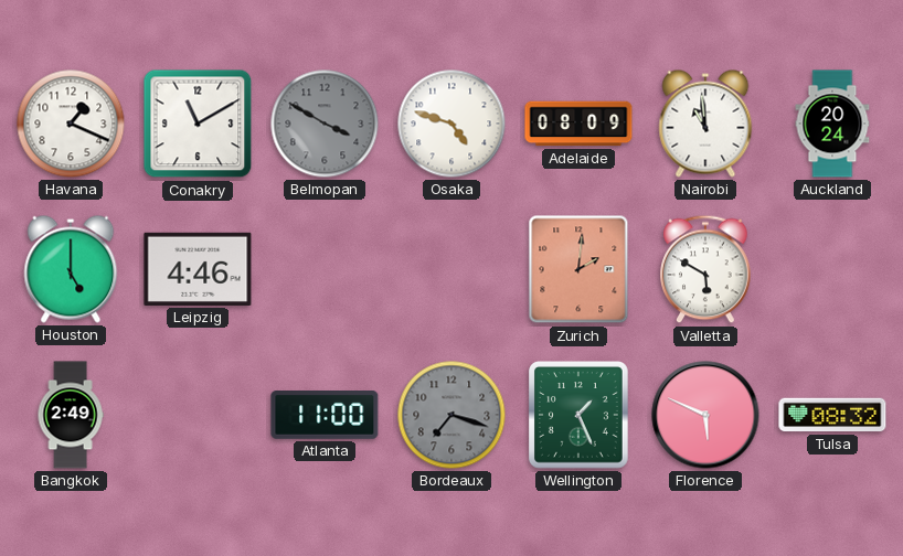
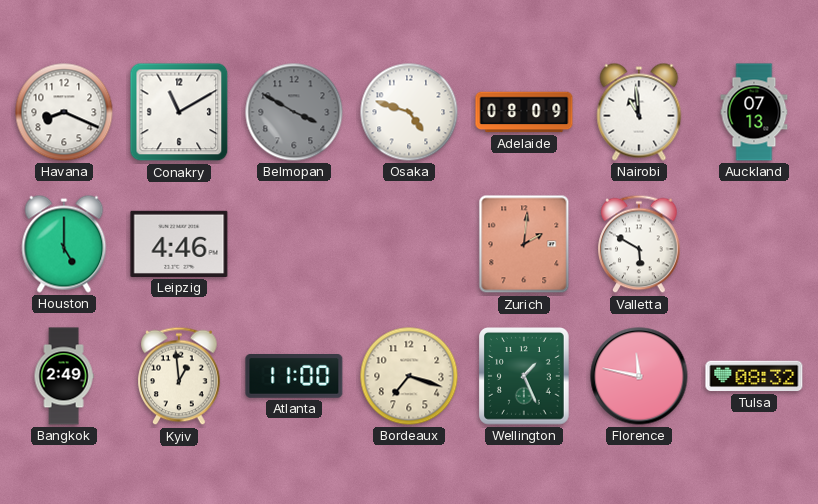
Havana: 1:19 -> 8:19
Auckland: 20:24 -> 07:13
Kyiv: none -> 12:59
Bordeaux dial: grey -> cream
Florence: 5:49 -> 11:47
